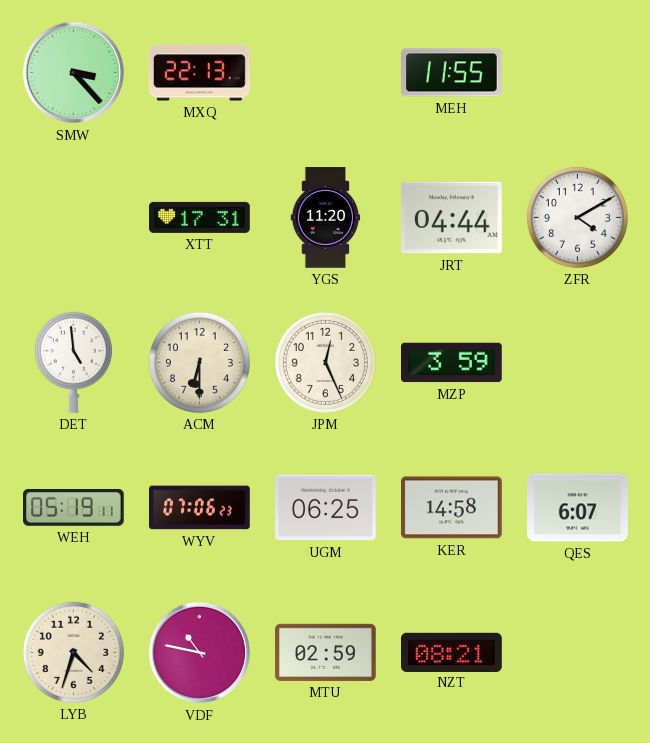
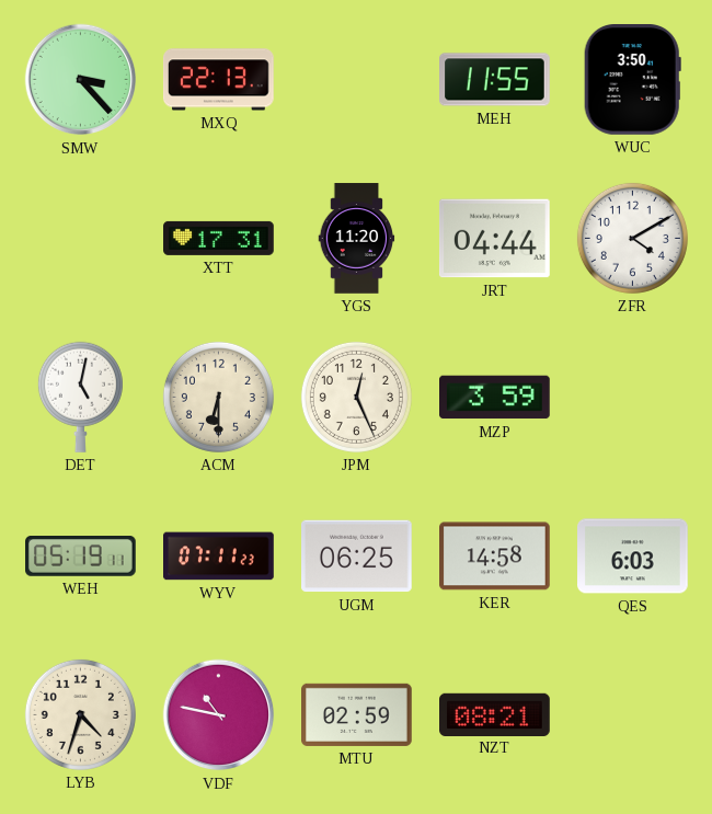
WUC: none -> 3:50
DET: 4:59 -> 5:02
WYV: 07:06 -> 07:11
QES: 6:07 -> 6:03
